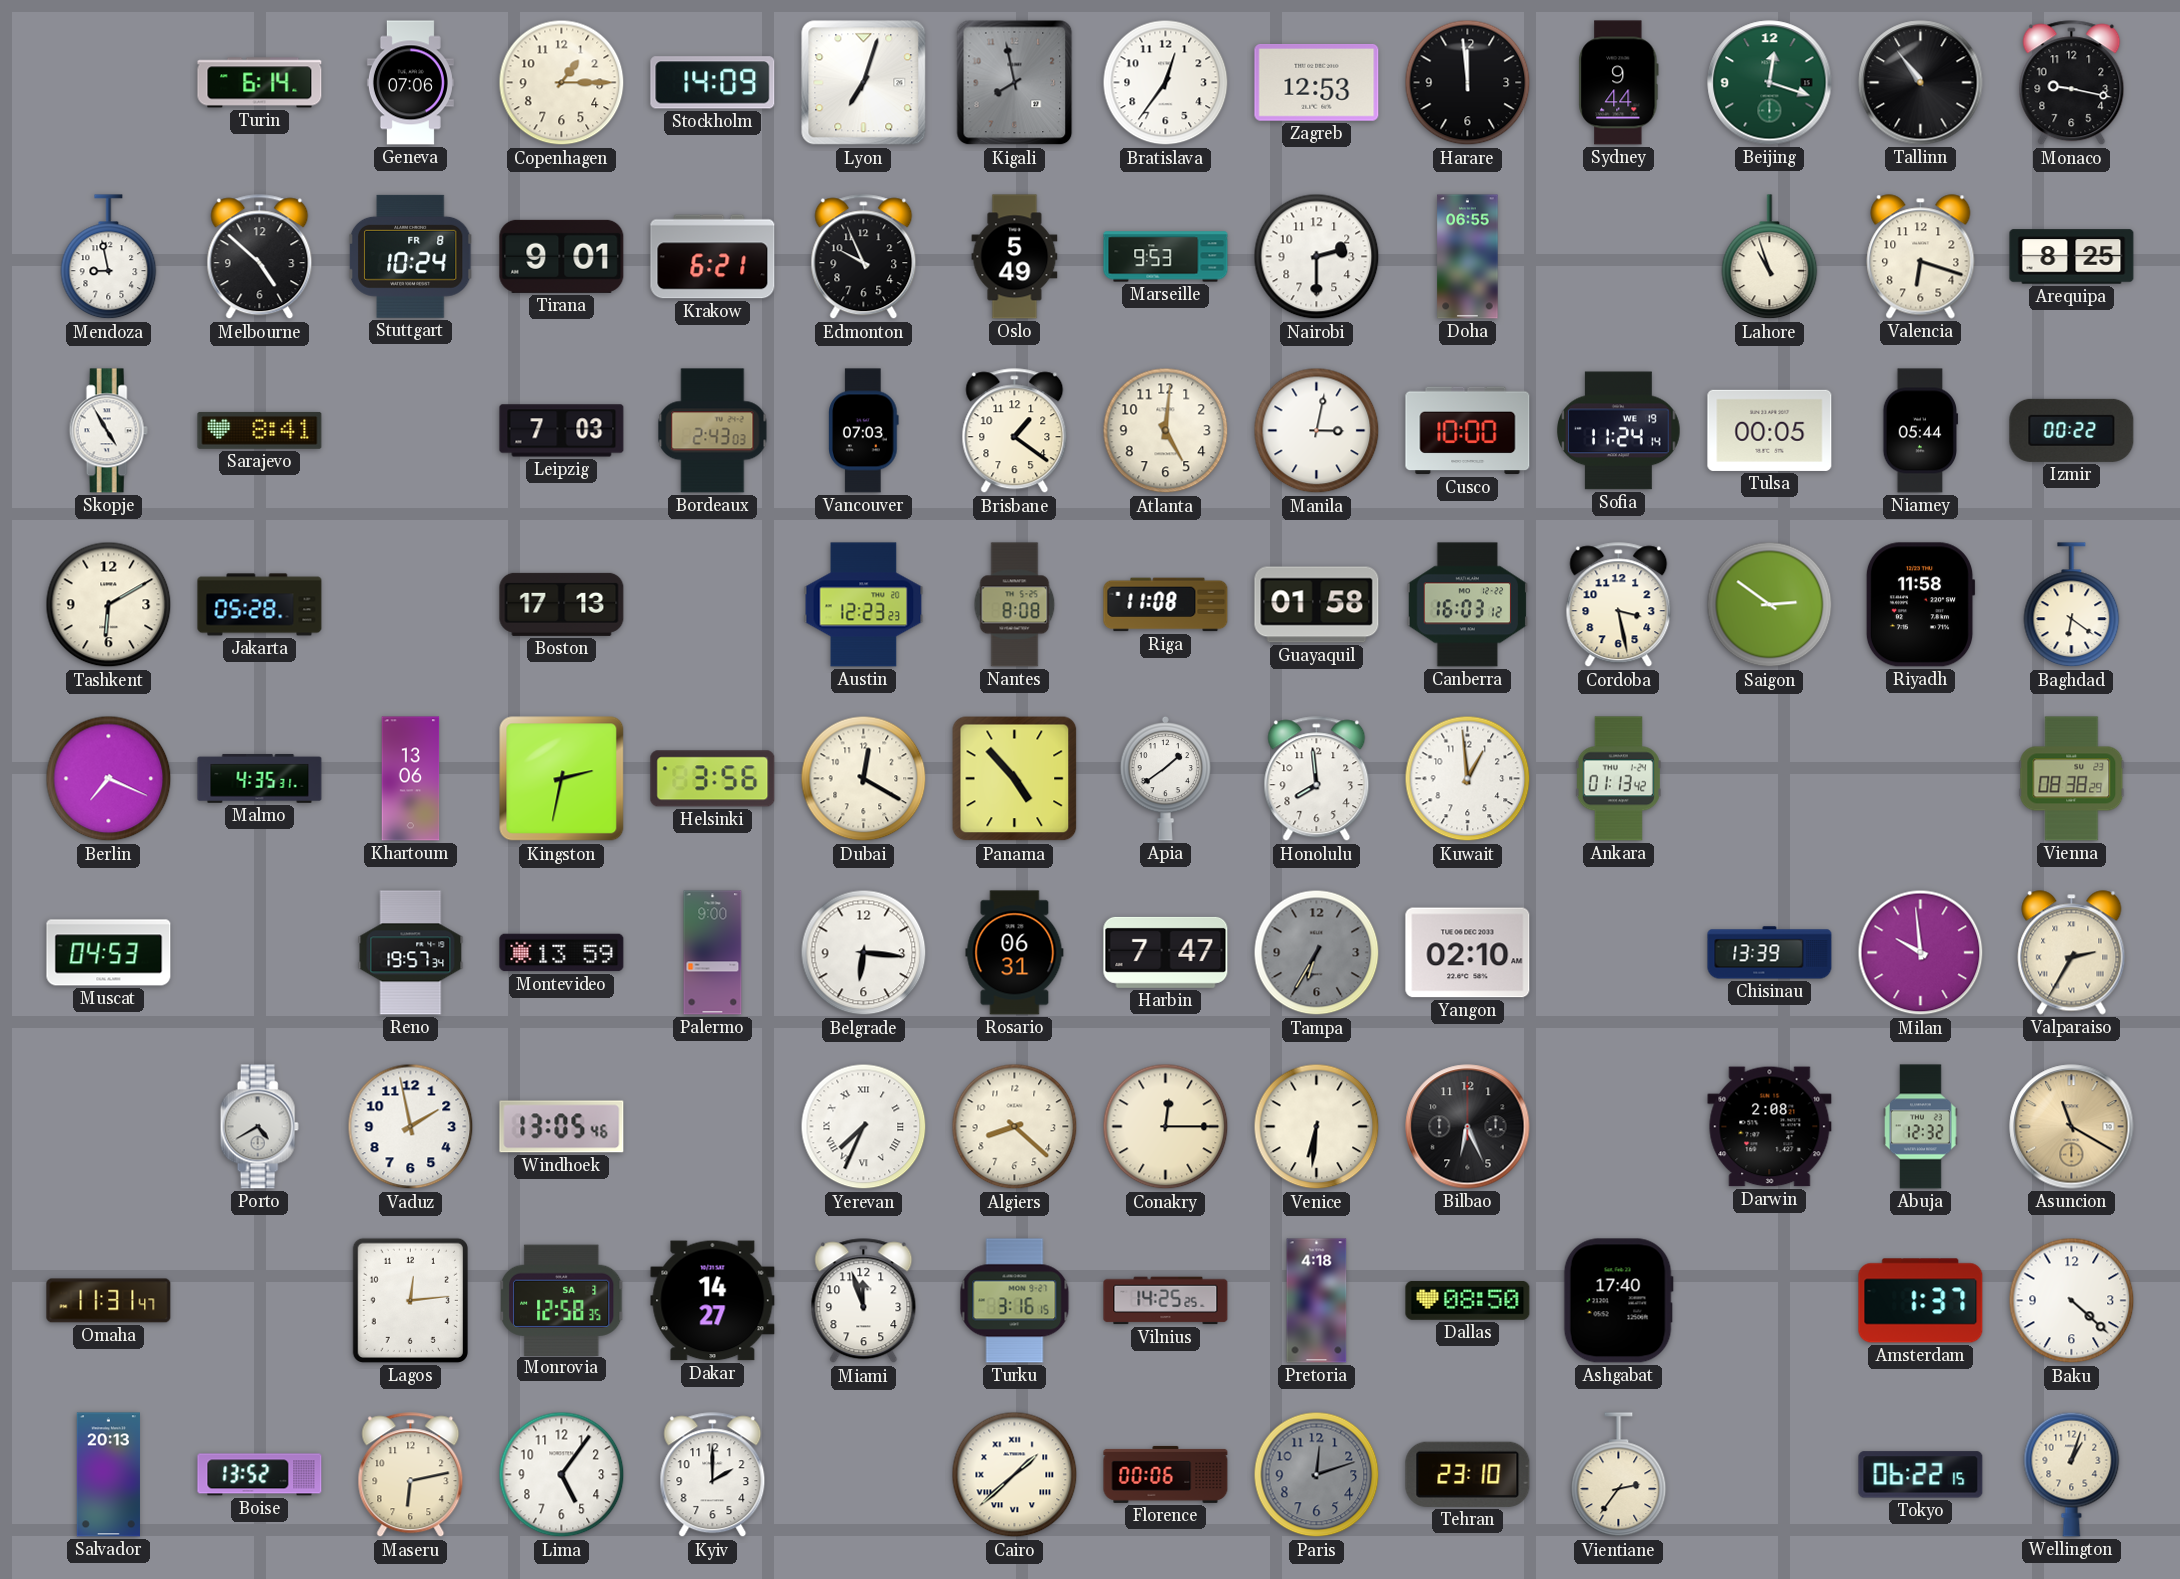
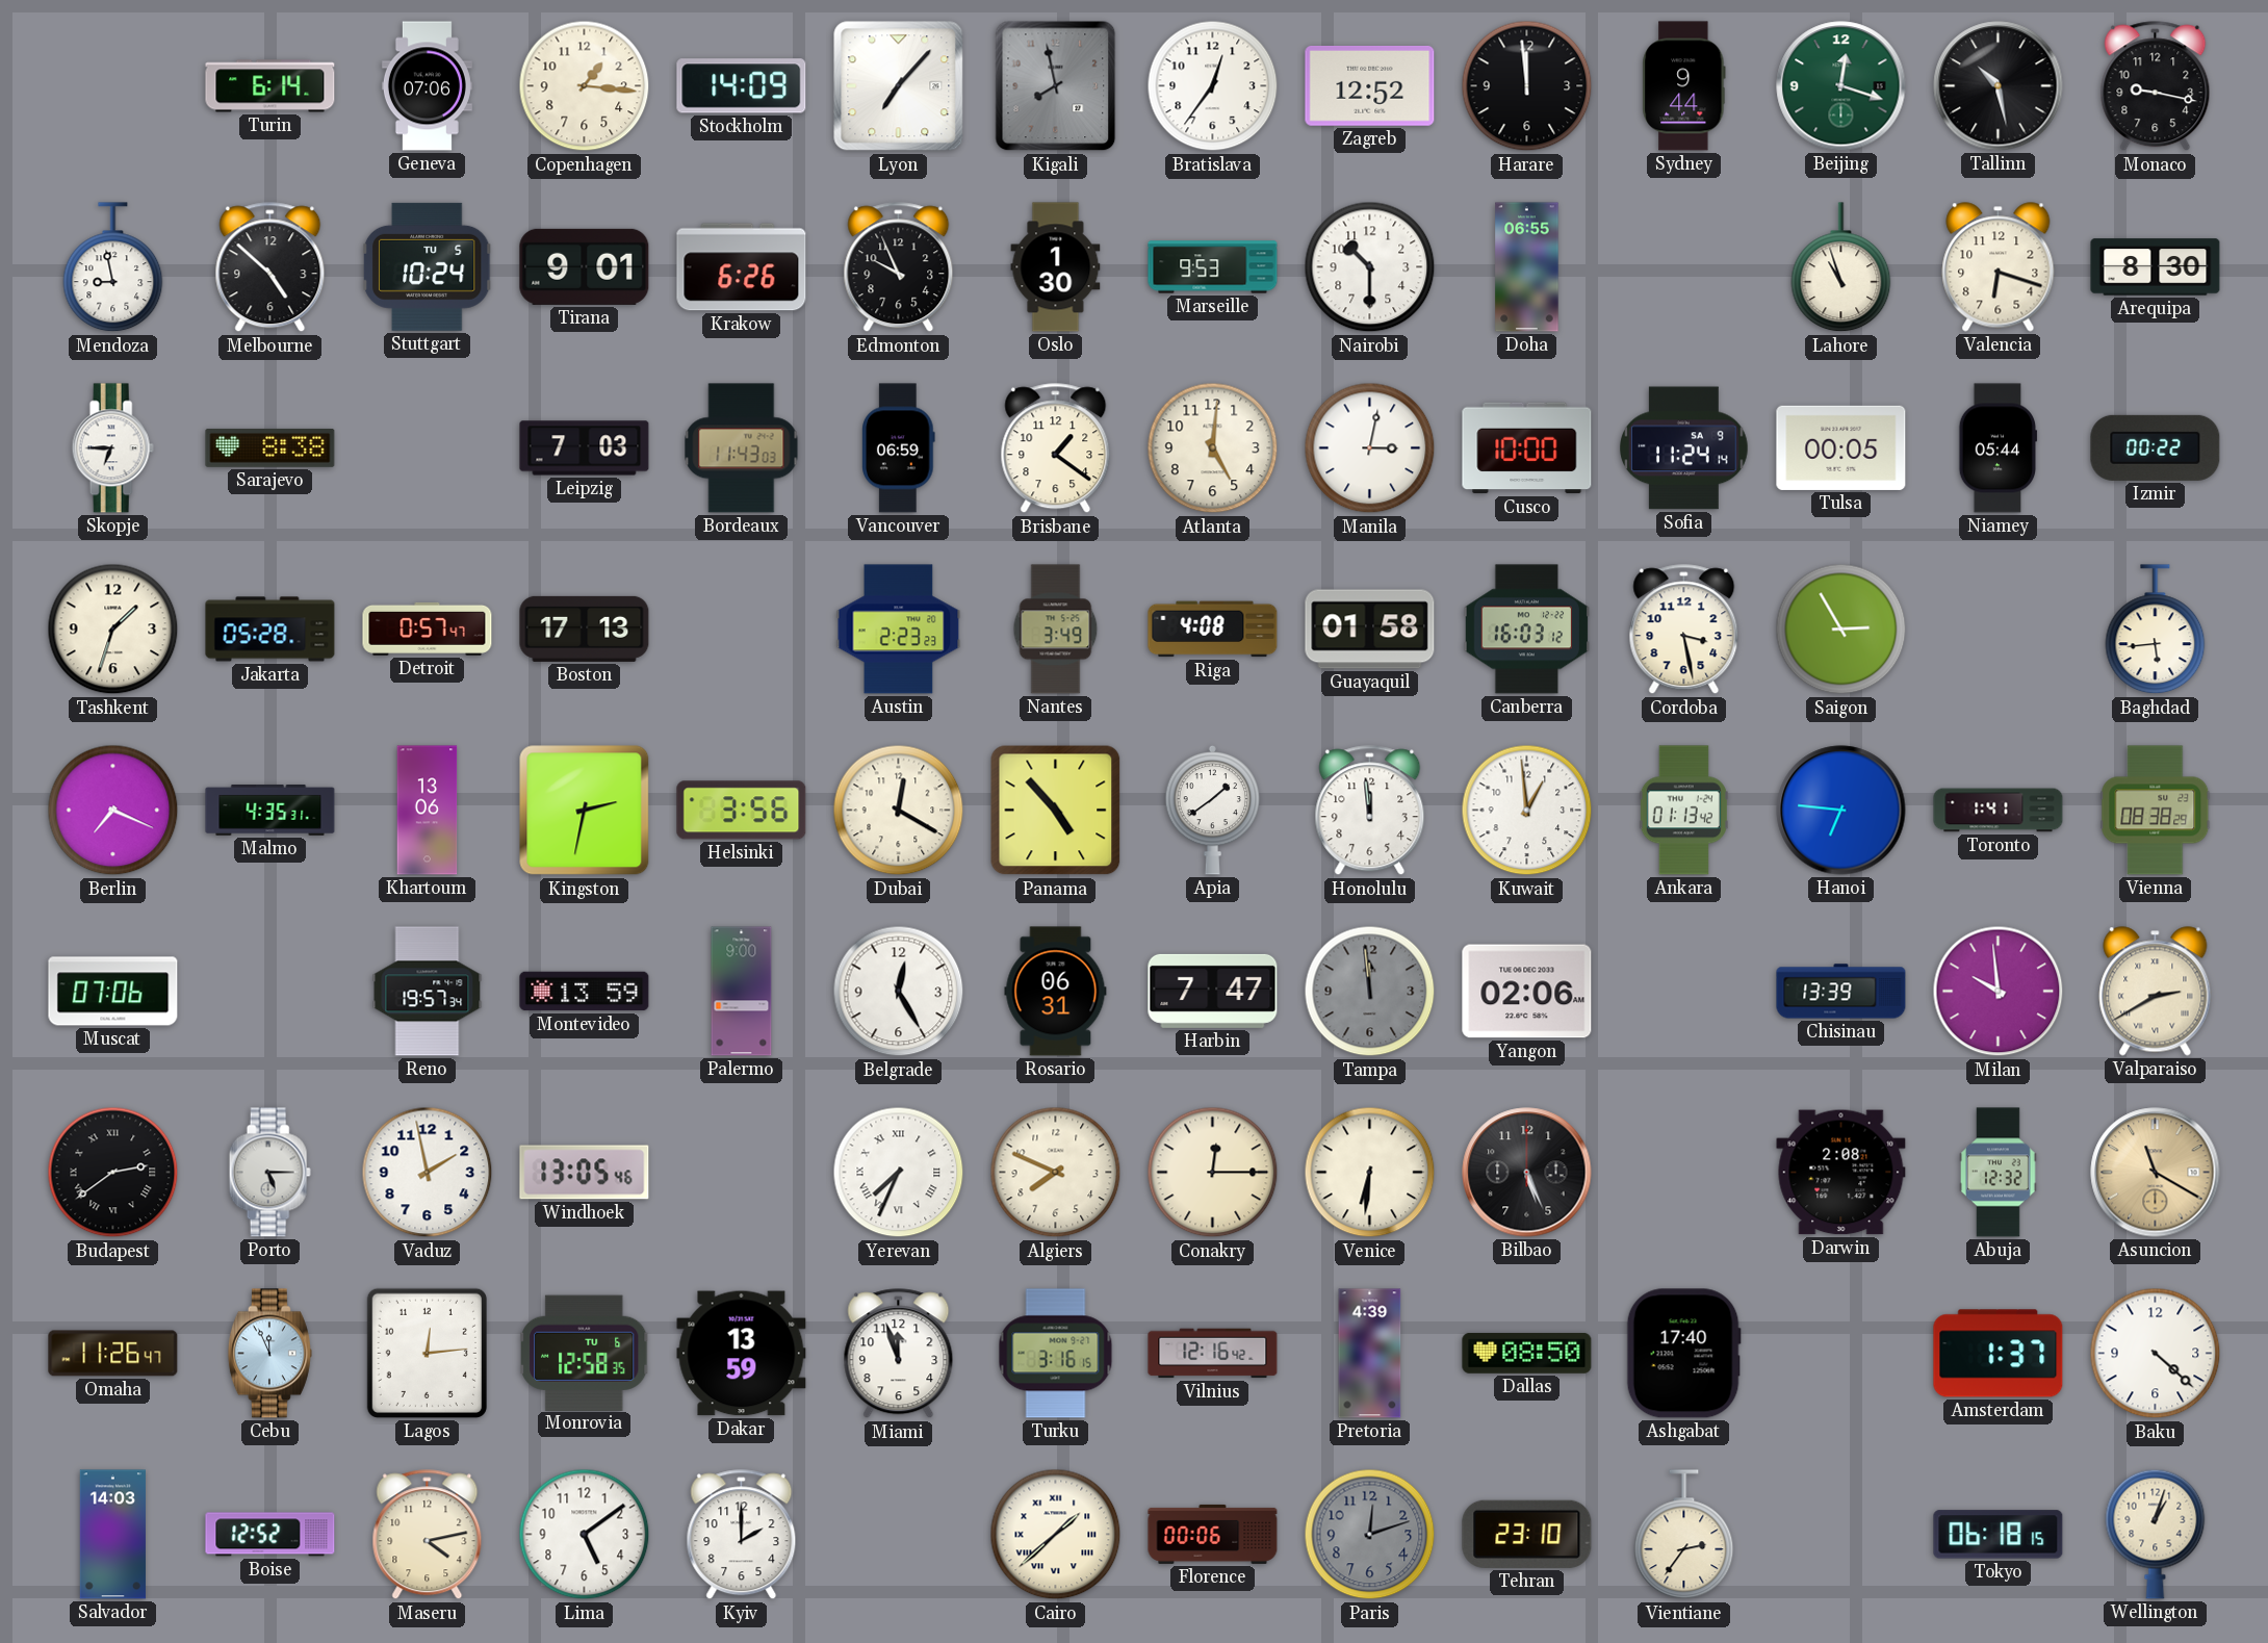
Copenhagen: 1:15 -> 1:16
Lyon: 7:03 -> 7:07
Zagreb: 12:53 -> 12:52
Tallinn: 10:54 -> 10:28
Stuttgart date: FR 8 -> TU 5
Krakow: 6:21 -> 6:26
Oslo: 5:49 -> 1:30
Nairobi: 2:30 -> 10:30
Arequipa: 8:25 -> 8:30
Skopje: 4:55 -> 6:45
Sarajevo: 8:41 -> 8:38
Bordeaux: 2:43 -> 11:43
Vancouver: 07:03 -> 06:59
Sofia date: WE 19 -> SA 9
Tashkent: 6:10 -> 1:33
Detroit: none -> 0:57
Austin: 12:23 -> 2:23
Nantes: 8:08 -> 3:49
Riga: 11:08 -> 4:08
Saigon: 2:51 -> 2:55
Riyadh: 11:58 -> none
Baghdad: 6:21 -> 5:44
Honolulu: 7:59 -> 11:59
Hanoi: none -> 6:46
Toronto: none -> 1:41
Muscat: 04:53 -> 07:06
Belgrade: 6:16 -> 12:25
Tampa: 6:35 -> 11:59
Yangon: 02:10 -> 02:06
Valparaiso: 2:35 -> 2:40
Budapest: none -> 2:39
Porto: 4:40 -> 5:15
Algiers: 8:22 -> 7:49
Bilbao: 6:26 -> 5:26
Omaha: 11:31 -> 11:26
Cebu: none -> 11:56
Monrovia date: SA 3 -> TU 6
Dakar: 14:27 -> 13:59
Vilnius: 14:25 -> 12:16
Pretoria: 4:18 -> 4:39
Salvador: 20:13 -> 14:03
Boise: 13:52 -> 12:52
Maseru: 6:13 -> 4:13
Lima: 5:06 -> 5:09
Tokyo: 06:22 -> 06:18
